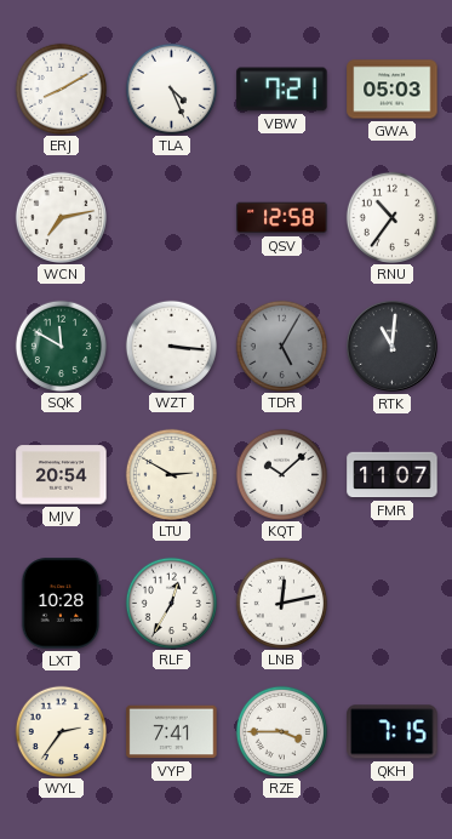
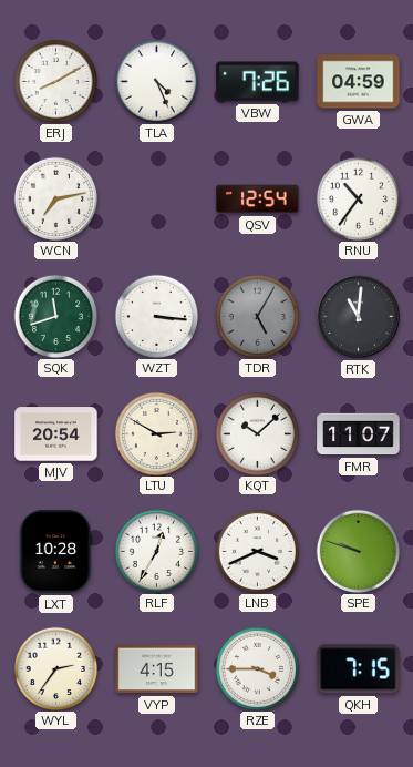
VBW: 7:21 -> 7:26
GWA: 05:03 -> 04:59
QSV: 12:58 -> 12:54
SQK: 11:50 -> 11:42
LNB: 12:13 -> 3:41
SPE: none -> 9:48
VYP: 7:41 -> 4:15
